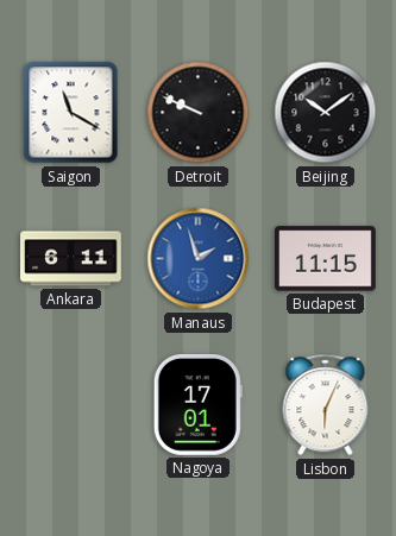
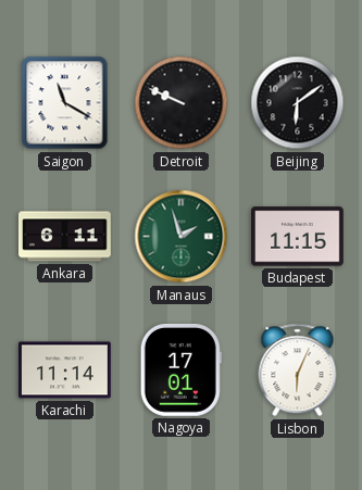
Beijing: 10:09 -> 6:09
Manaus dial: blue -> green
Karachi: none -> 11:14
